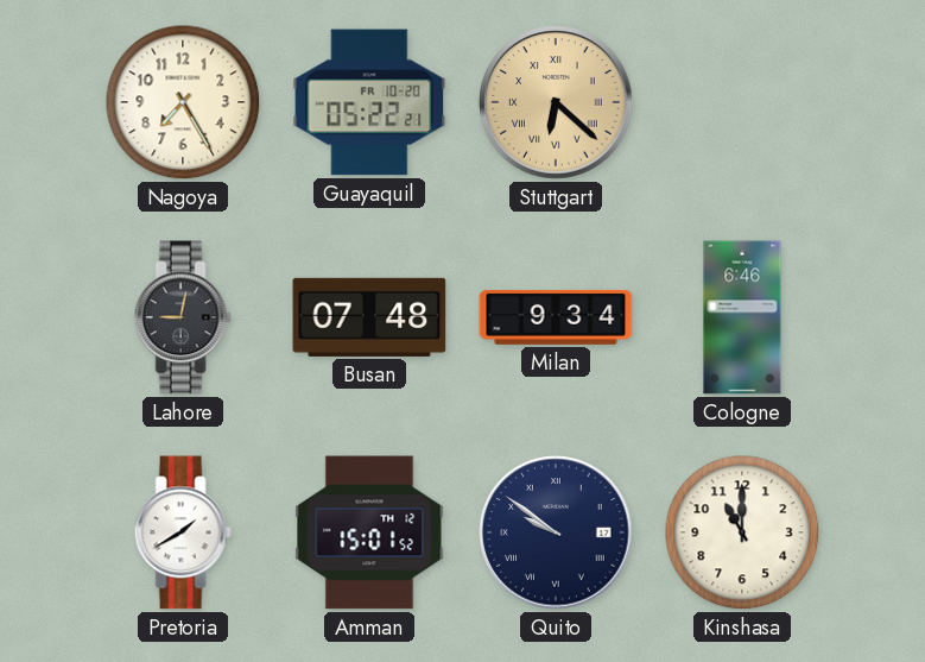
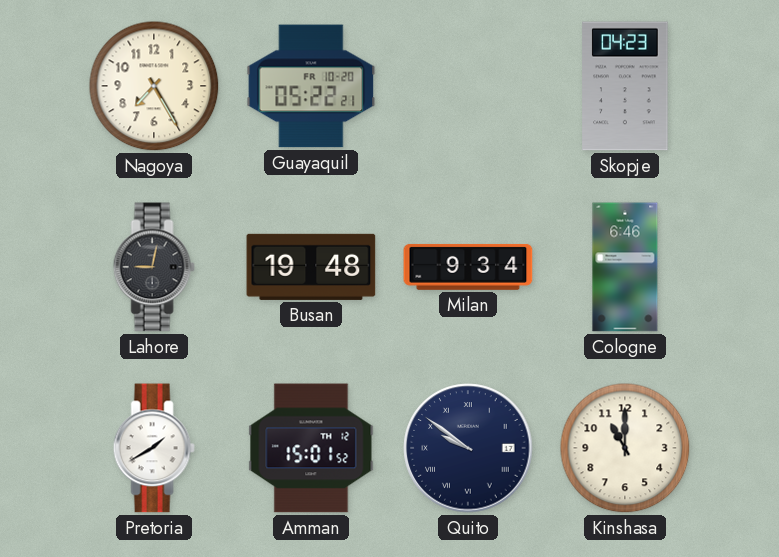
Stuttgart: 6:22 -> none
Skopje: none -> 04:23
Busan: 07:48 -> 19:48
